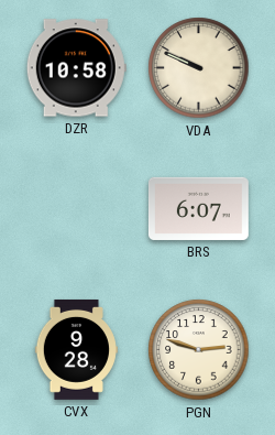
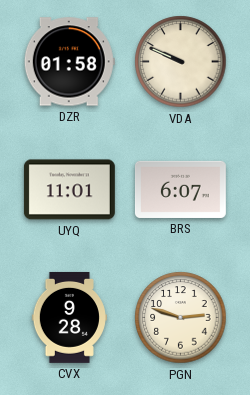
DZR: 10:58 -> 01:58
UYQ: none -> 11:01
